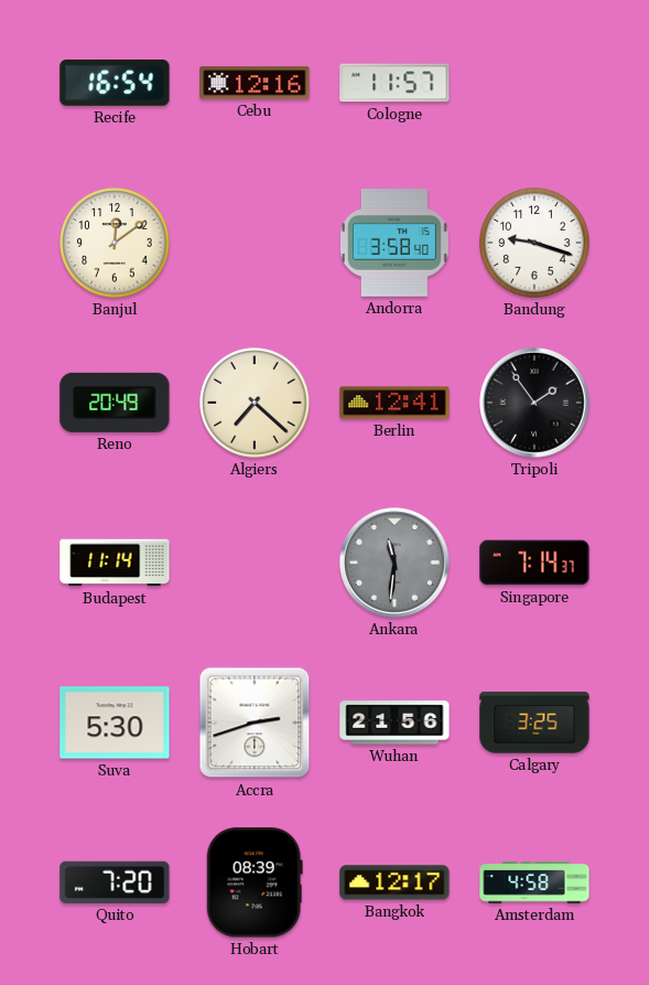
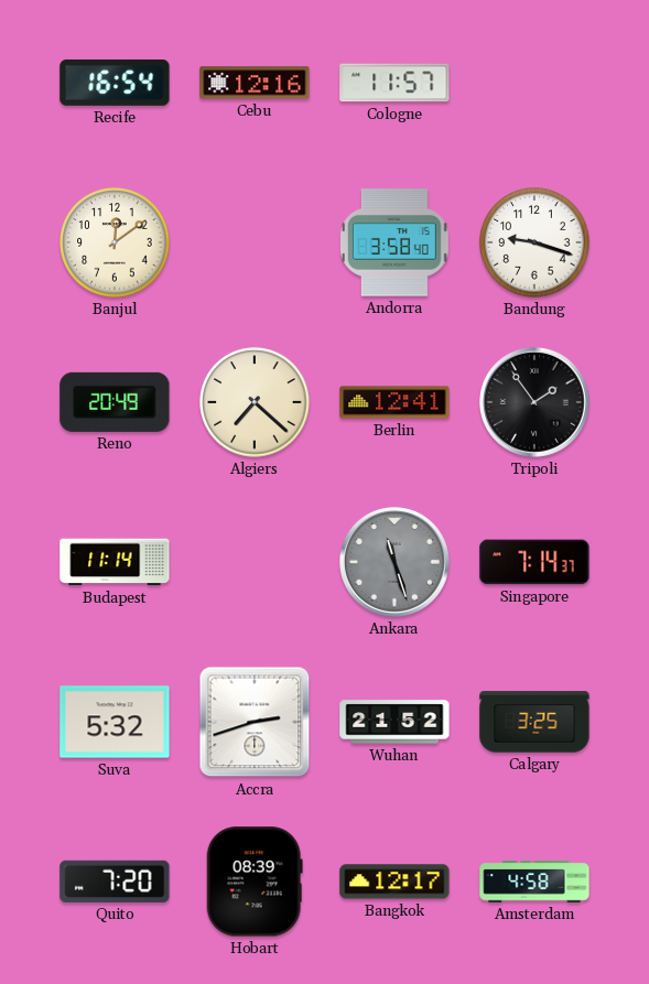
Ankara: 11:31 -> 11:27
Suva: 5:30 -> 5:32
Wuhan: 21:56 -> 21:52
